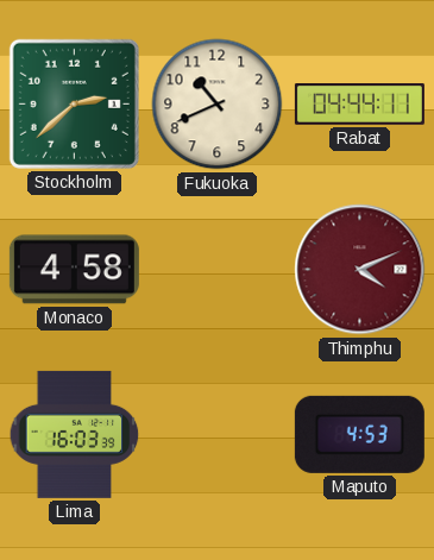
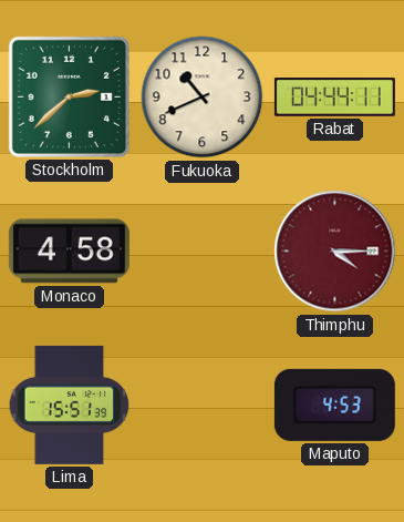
Thimphu: 4:11 -> 4:15
Lima: 16:03 -> 15:51
